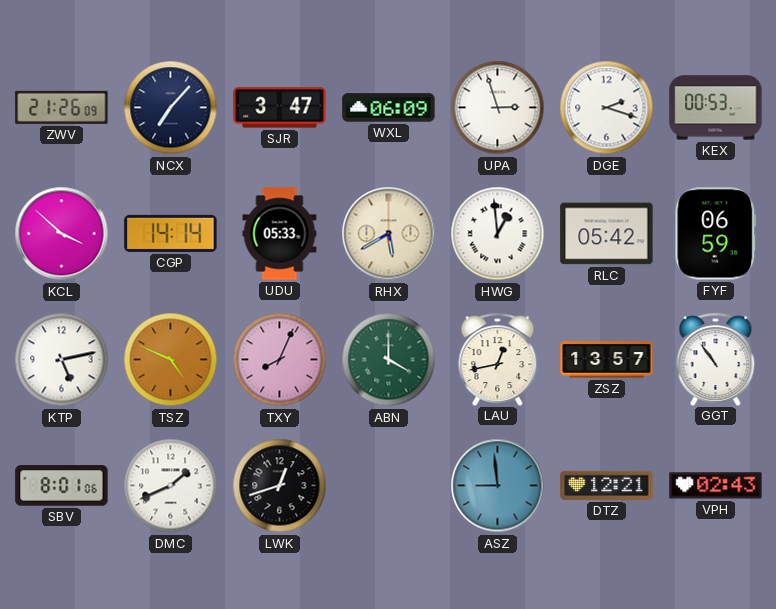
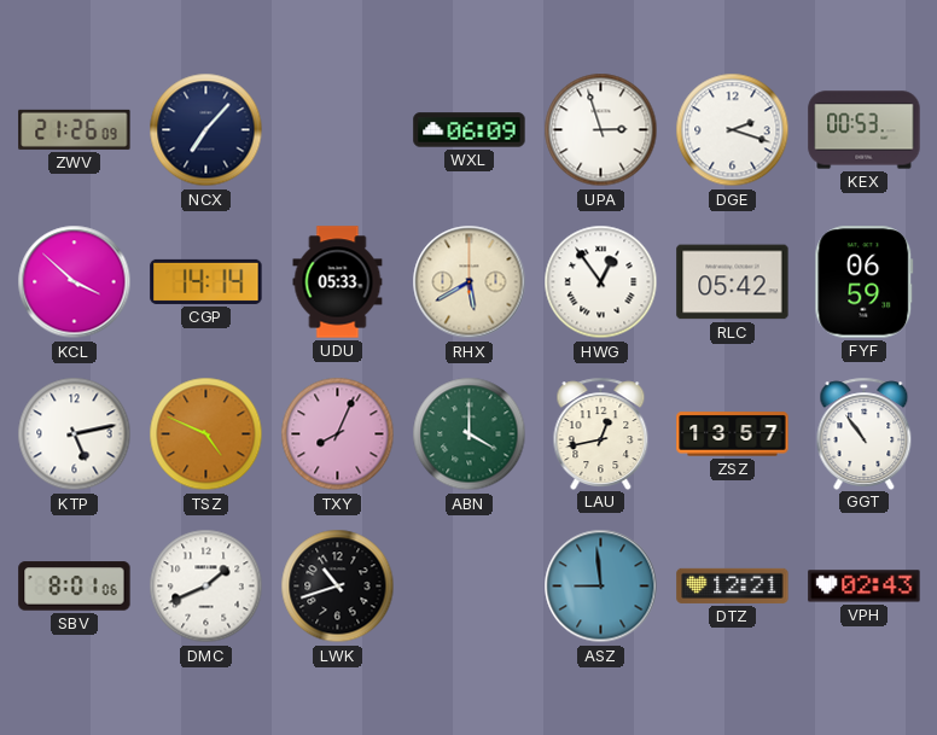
SJR: 3:47 -> none
HWG: 12:59 -> 12:54
LWK: 12:42 -> 10:42
